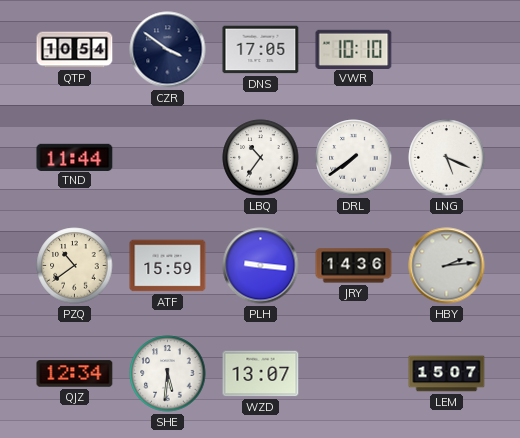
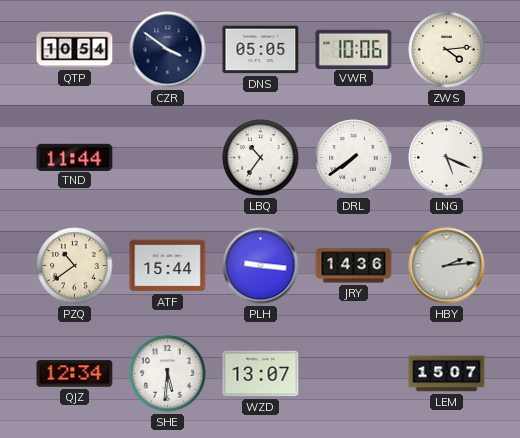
DNS: 17:05 -> 05:05
VWR: 10:10 -> 10:06
ZWS: none -> 4:14
ATF: 15:59 -> 15:44
